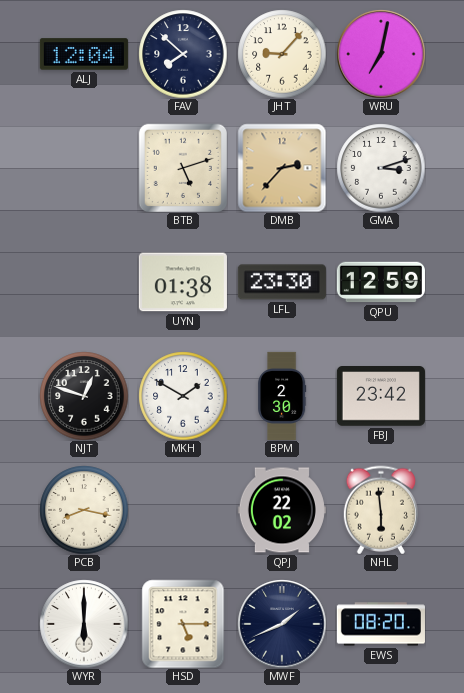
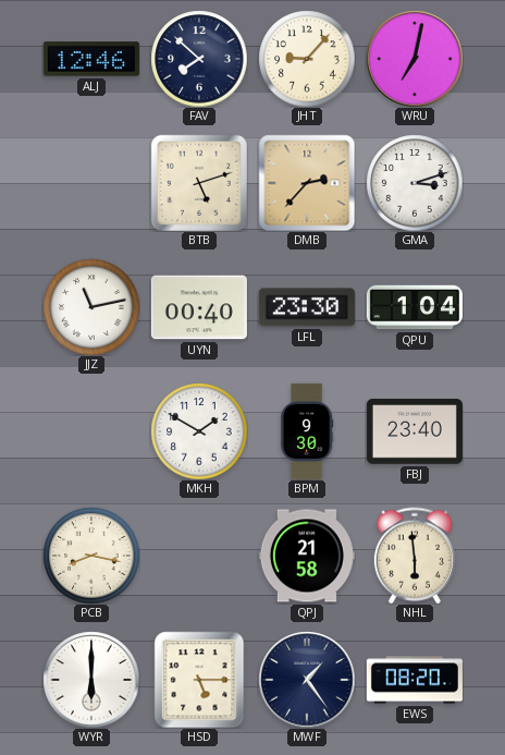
ALJ: 12:04 -> 12:46
JJZ: none -> 11:13
UYN: 01:38 -> 00:40
QPU: 12:59 -> 1:04
NJT: 12:48 -> none
BPM: 2:30 -> 9:30
FBJ: 23:42 -> 23:40
QPJ: 22:02 -> 21:58
MWF: 1:41 -> 1:24
